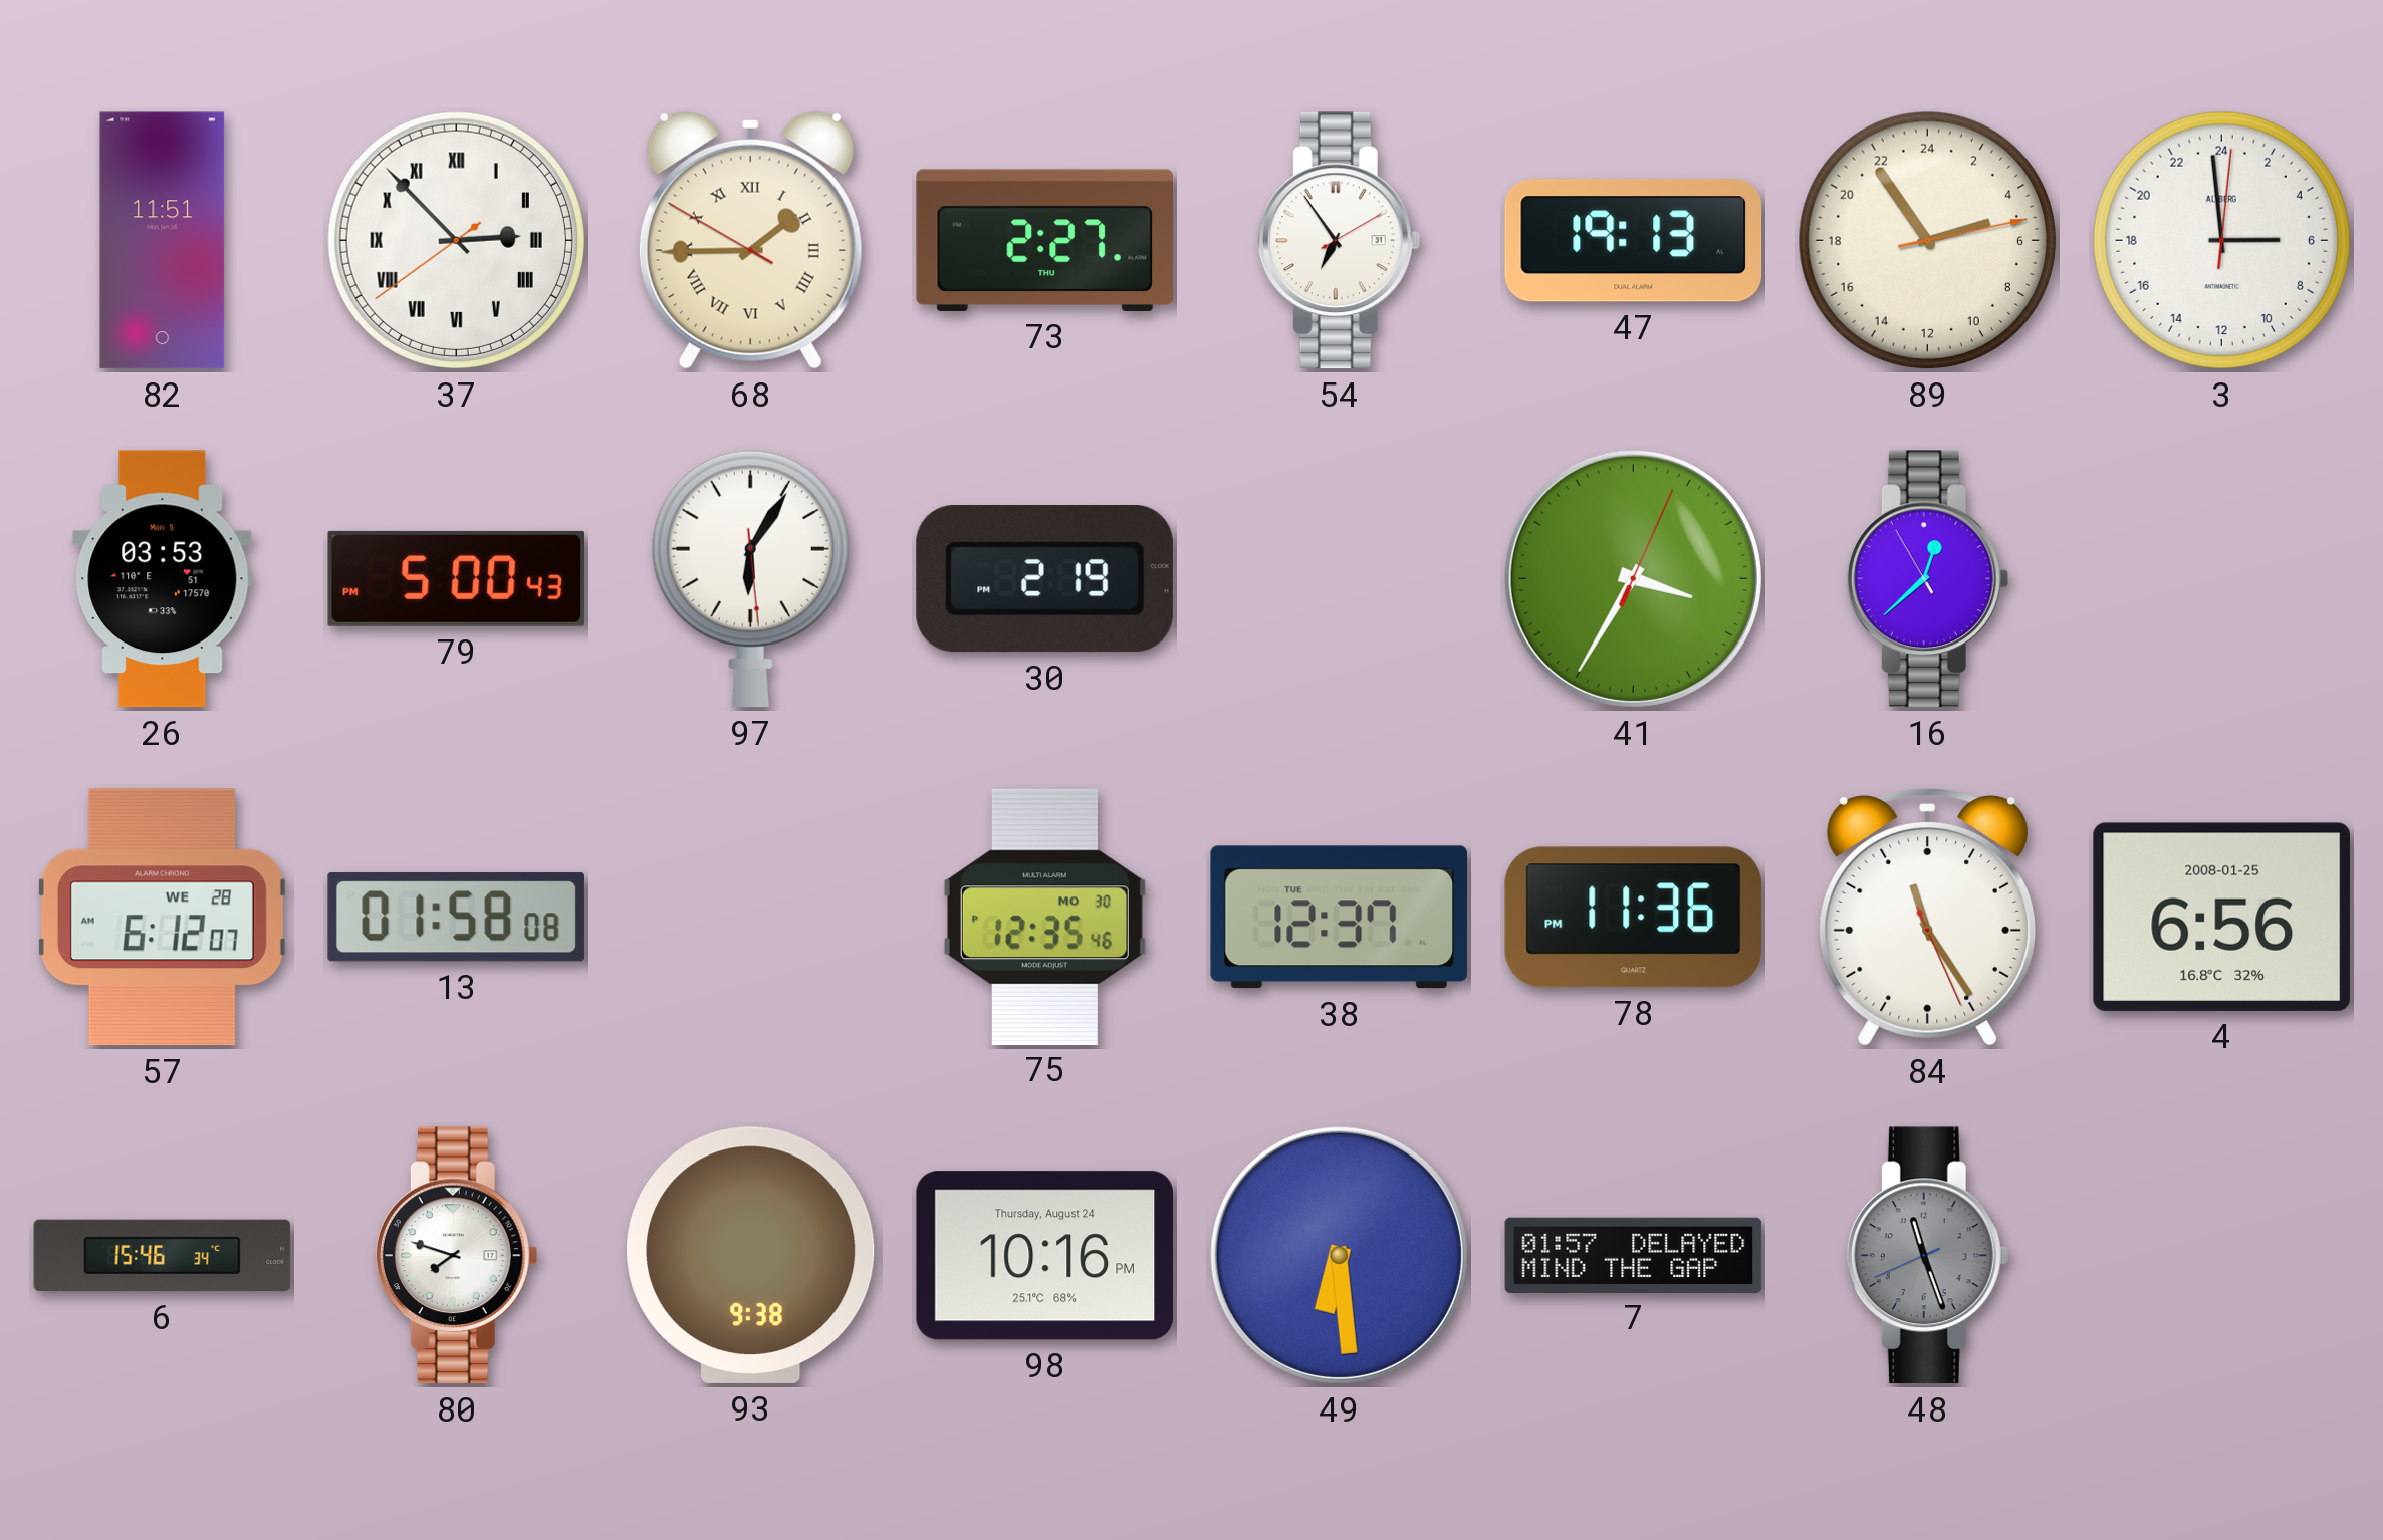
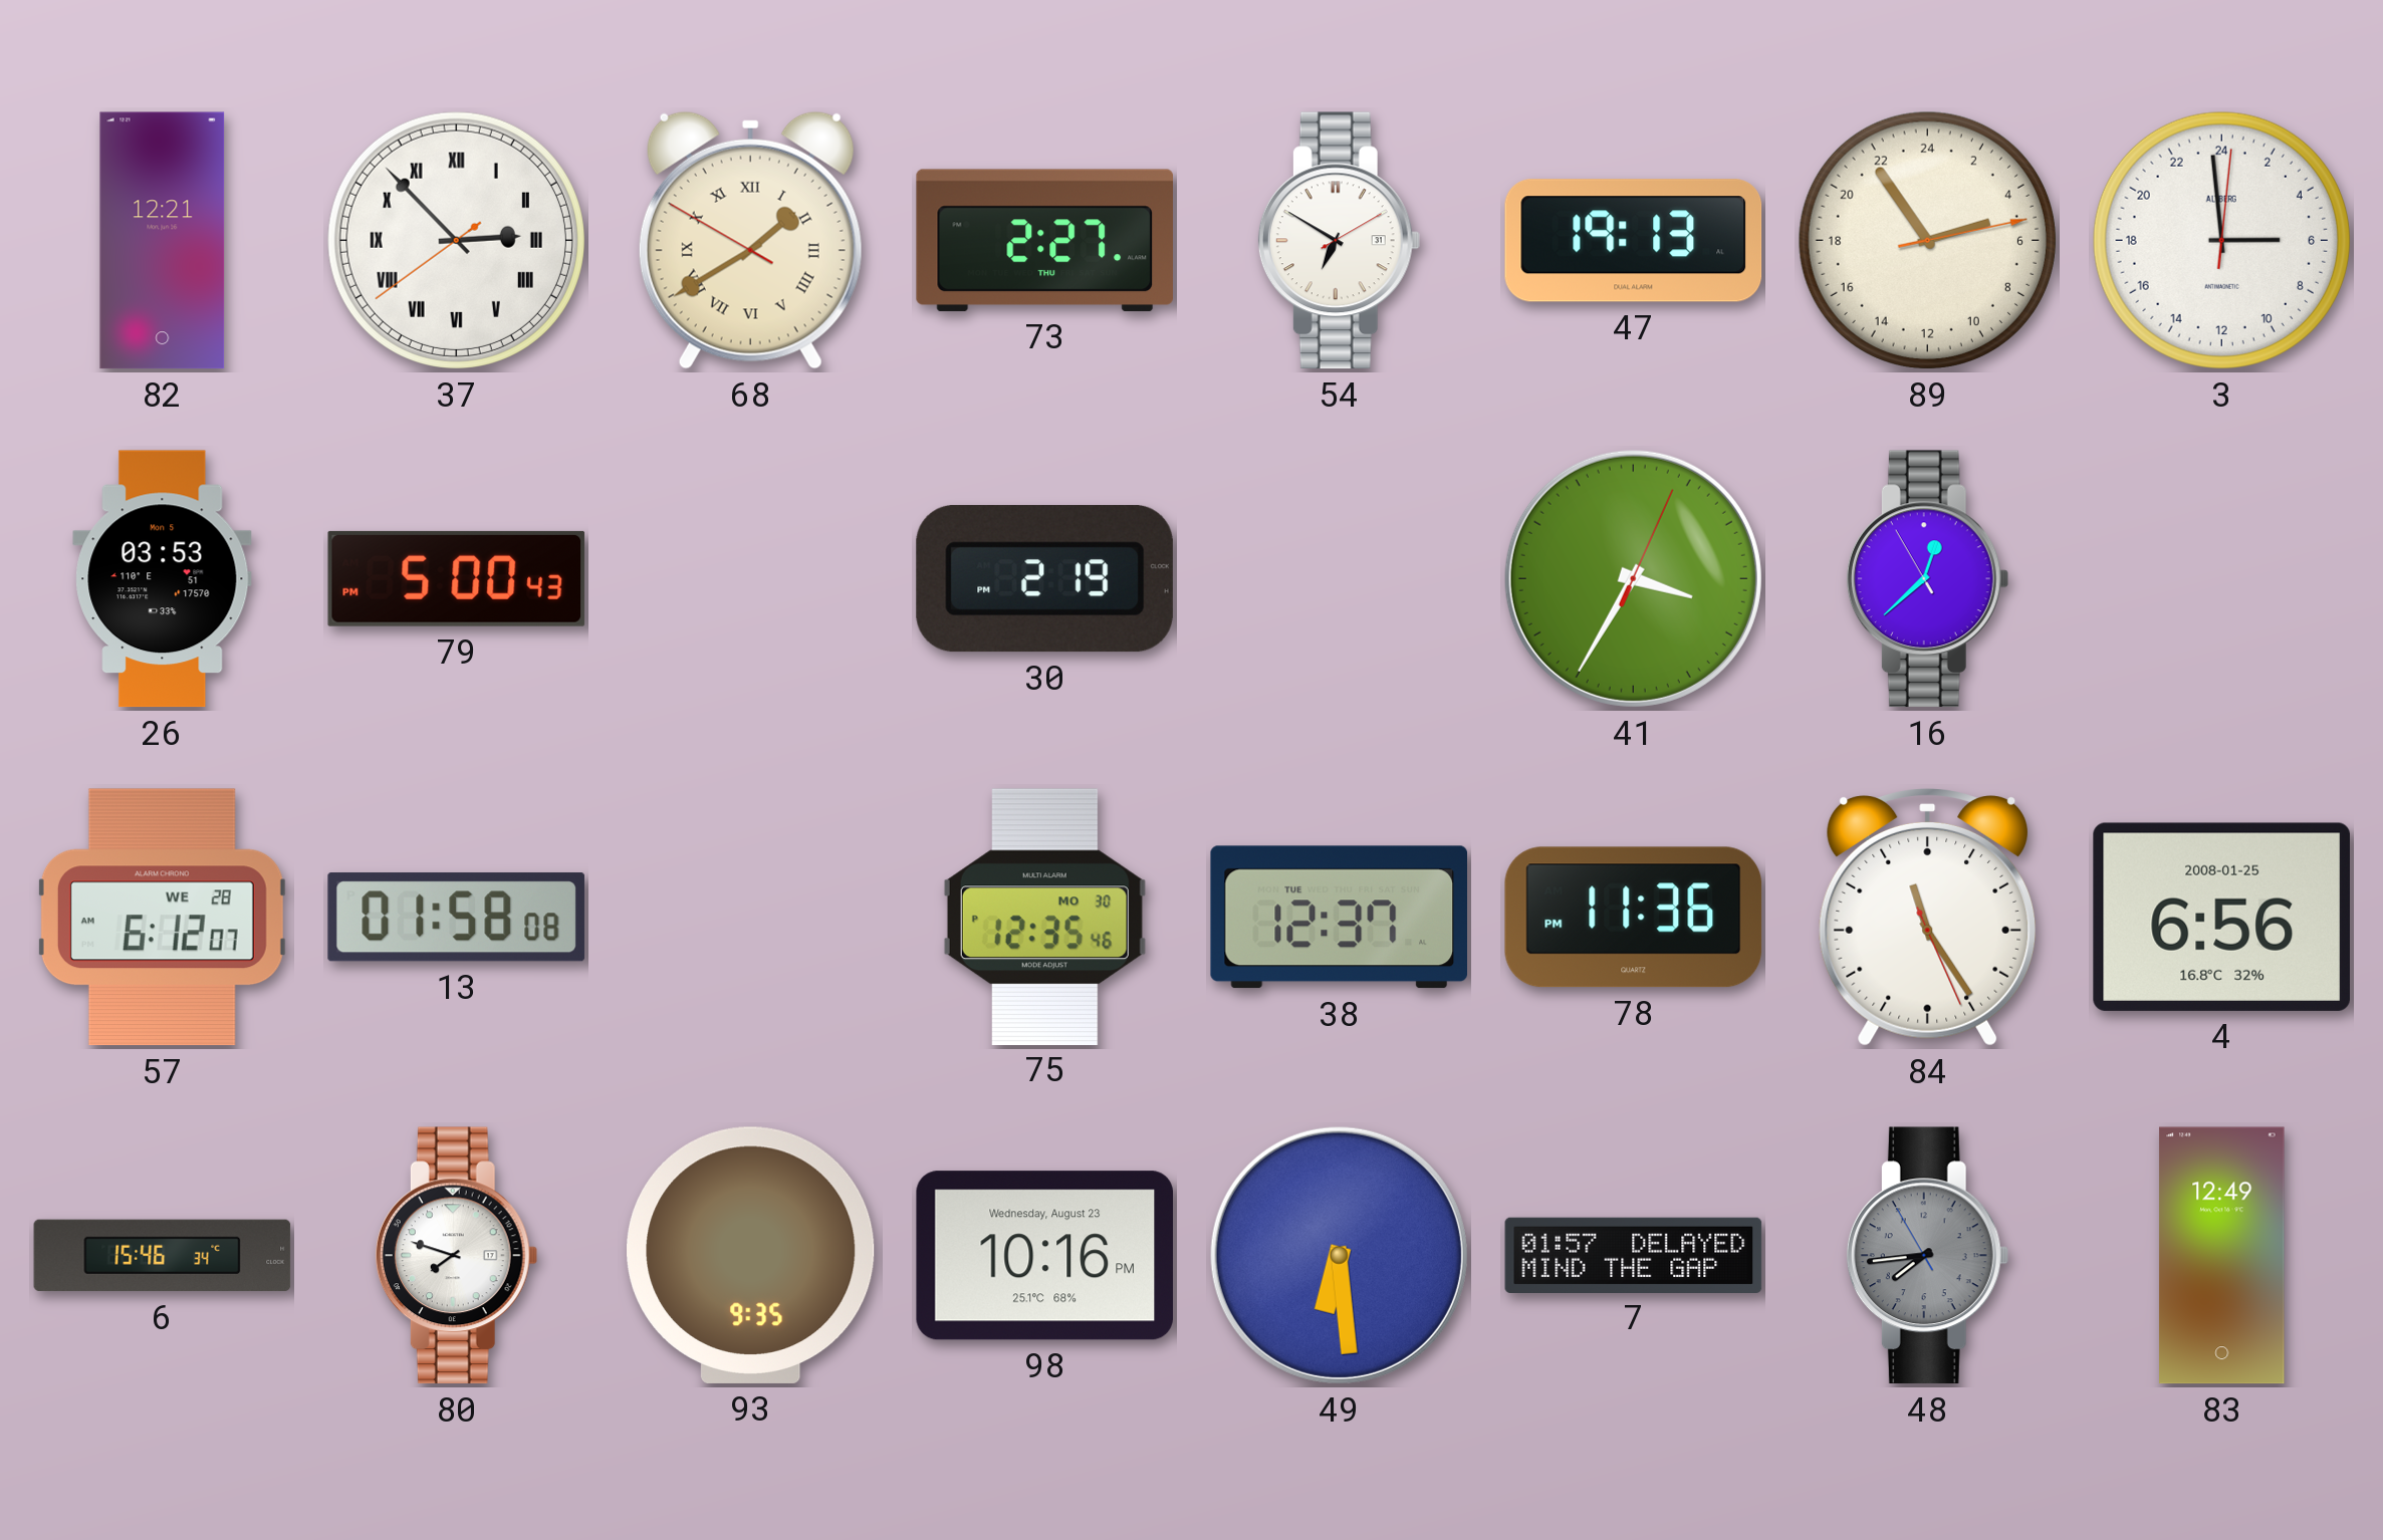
82: 11:51 -> 12:21
68: 1:44 -> 1:39
54: 6:54 -> 6:50
97: 6:05 -> none
93: 9:38 -> 9:35
98 date: Thursday, August 24 -> Wednesday, August 23
48: 11:26 -> 7:43
83: none -> 12:49
